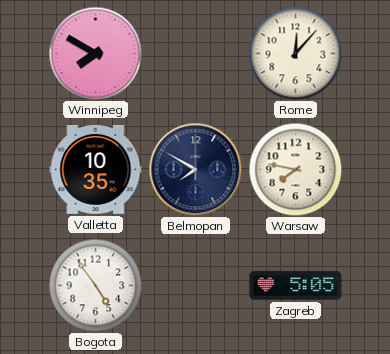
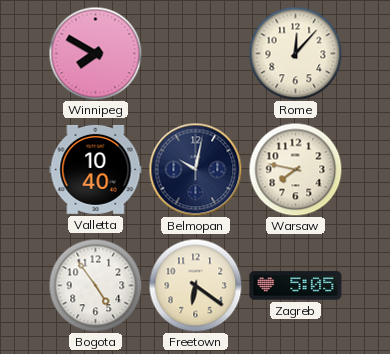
Valletta: 10:35 -> 10:40
Belmopan: 7:50 -> 10:02
Freetown: none -> 6:21
